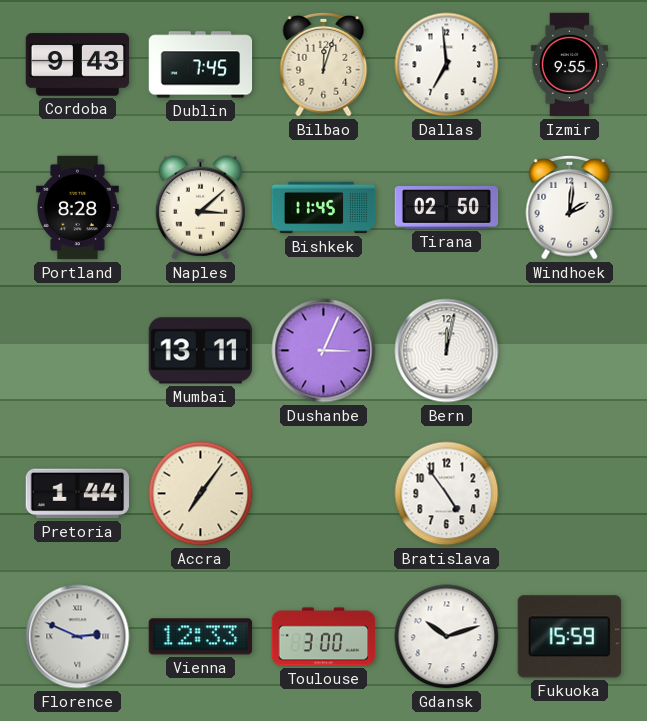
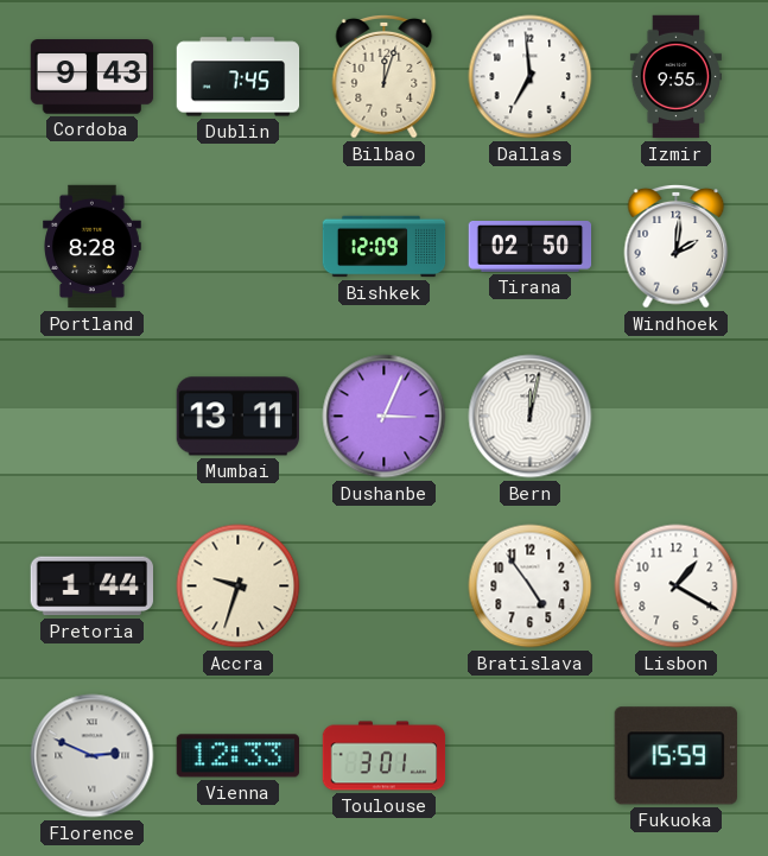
Naples: 3:08 -> none
Bishkek: 11:45 -> 12:09
Accra: 7:06 -> 9:33
Lisbon: none -> 1:20
Toulouse: 3:00 -> 3:01
Gdansk: 10:12 -> none
